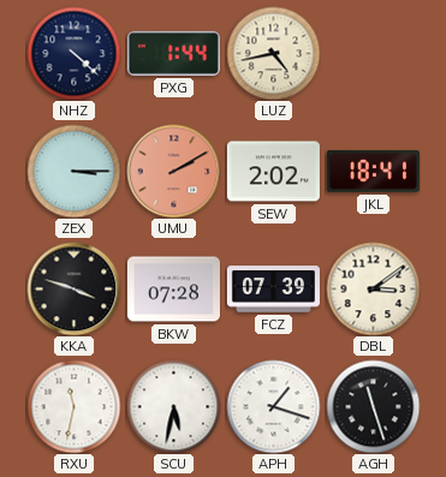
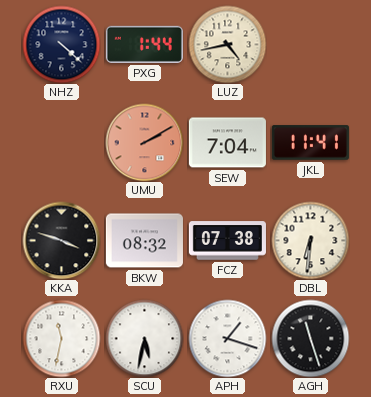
ZEX: 3:15 -> none
SEW: 2:02 -> 7:04
JKL: 18:41 -> 11:41
BKW: 07:28 -> 08:32
FCZ: 07:39 -> 07:38
DBL: 3:09 -> 6:31
